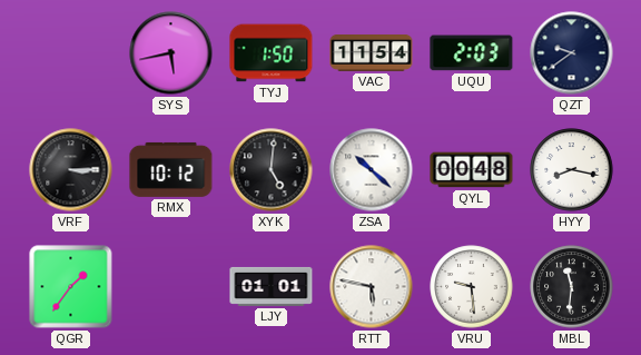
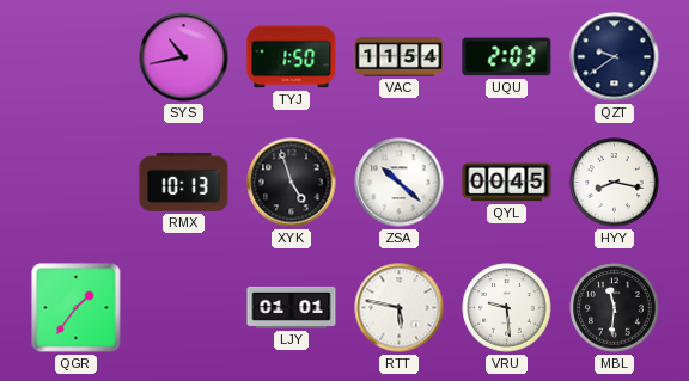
SYS: 5:43 -> 10:43
VRF: 3:15 -> none
RMX: 10:12 -> 10:13
XYK: 5:01 -> 4:57
QYL: 00:48 -> 00:45
